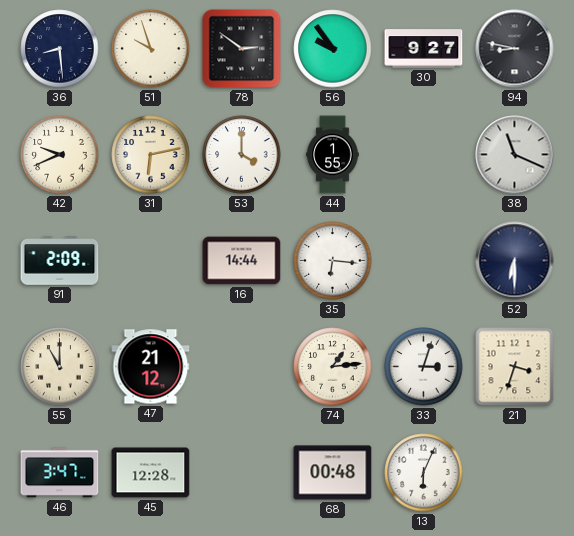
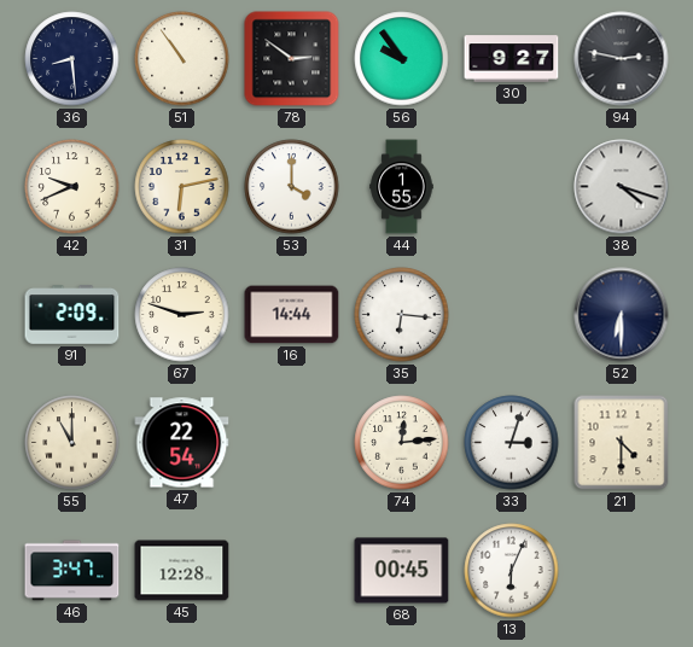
51: 9:57 -> 10:54
94: 8:47 -> 2:47
38: 11:19 -> 4:18
67: none -> 2:48
47: 21:12 -> 22:54
74: 1:14 -> 12:14
21: 3:33 -> 4:30
68: 00:48 -> 00:45
